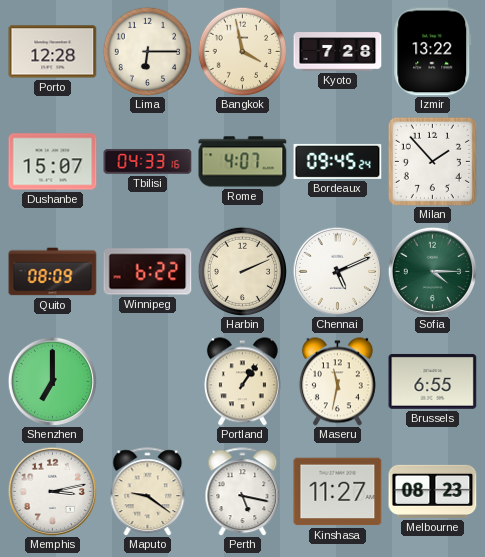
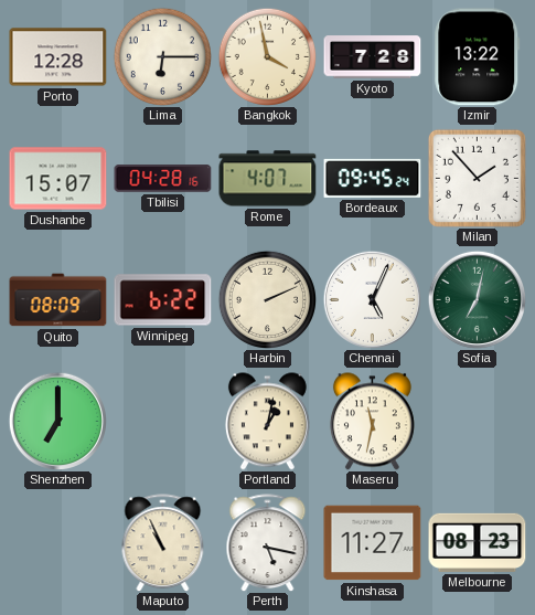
Tbilisi: 04:33 -> 04:28
Chennai: 5:11 -> 5:04
Sofia: 4:15 -> 7:02
Portland: 1:06 -> 1:02
Brussels: 6:55 -> none
Memphis: 3:13 -> none
Maputo: 9:21 -> 10:56
